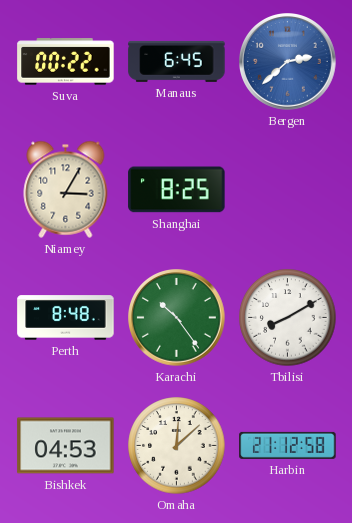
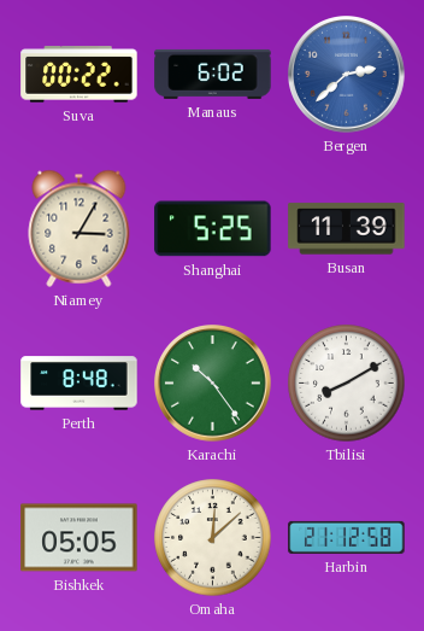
Manaus: 6:45 -> 6:02
Shanghai: 8:25 -> 5:25
Busan: none -> 11:39
Bishkek: 04:53 -> 05:05
